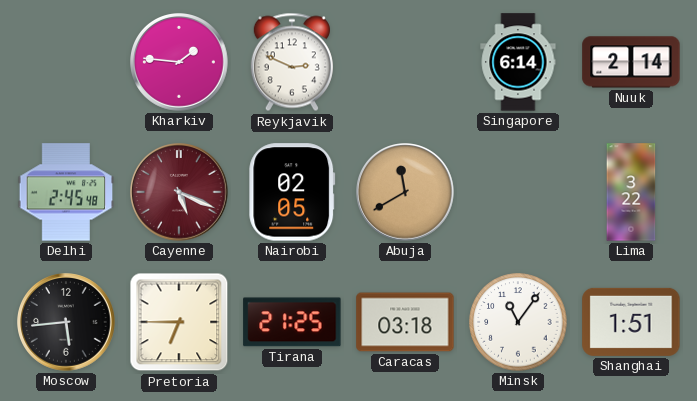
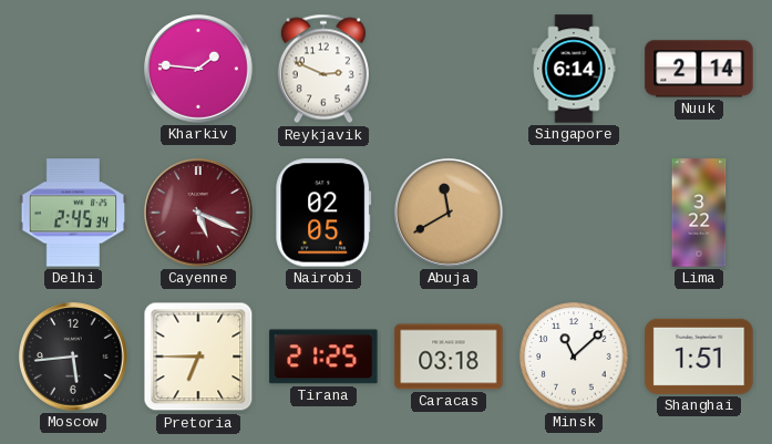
Delhi: 2:45:48 -> 2:45:34
Minsk: 11:06 -> 11:08
